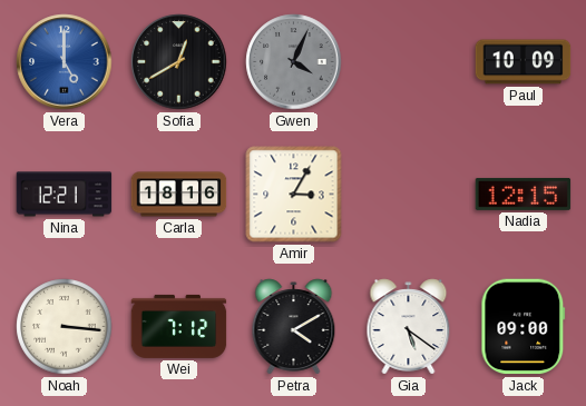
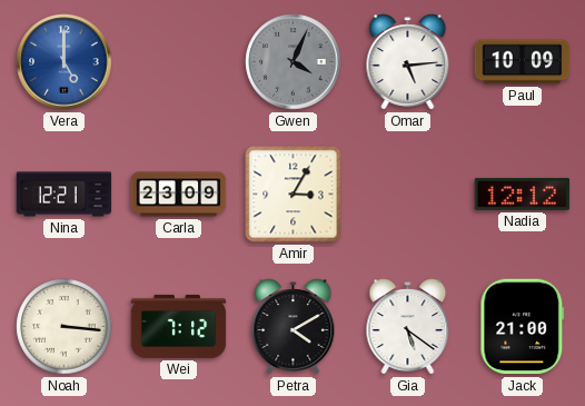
Sofia: 12:40 -> none
Omar: none -> 5:14
Carla: 18:16 -> 23:09
Nadia: 12:15 -> 12:12
Jack: 09:00 -> 21:00
